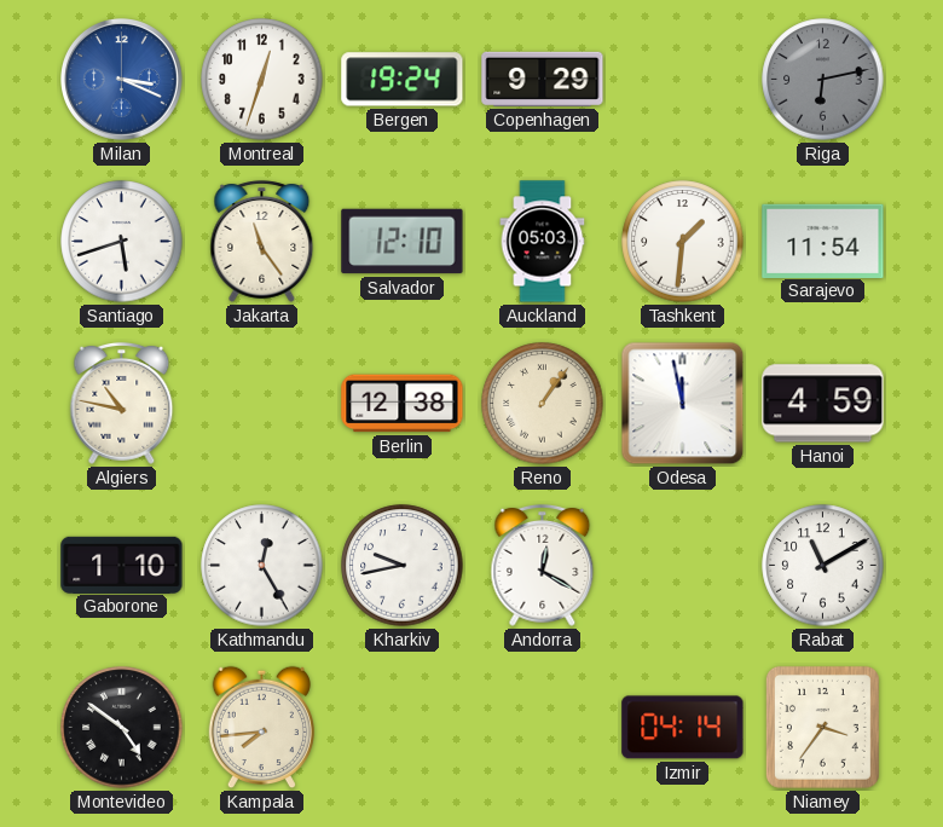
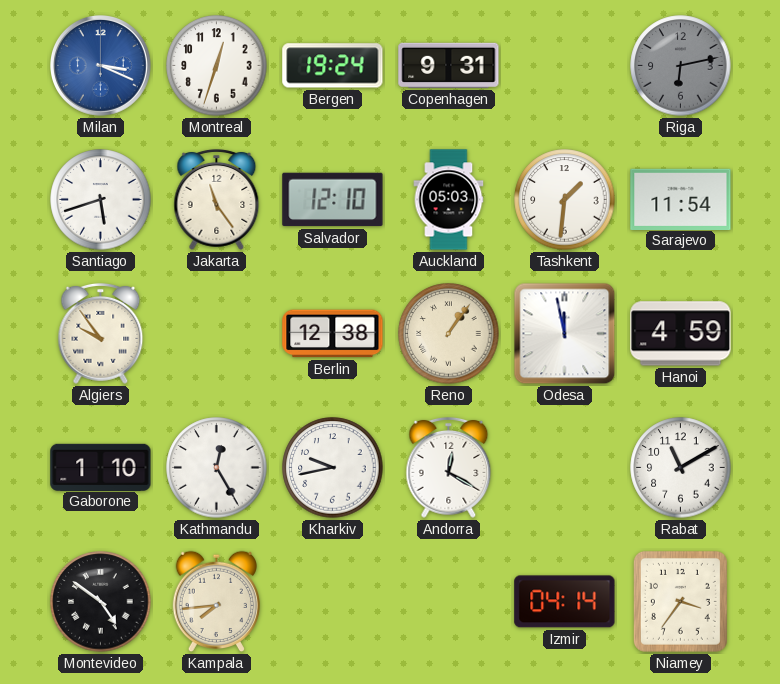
Copenhagen: 9:29 -> 9:31
Algiers: 10:47 -> 9:54
